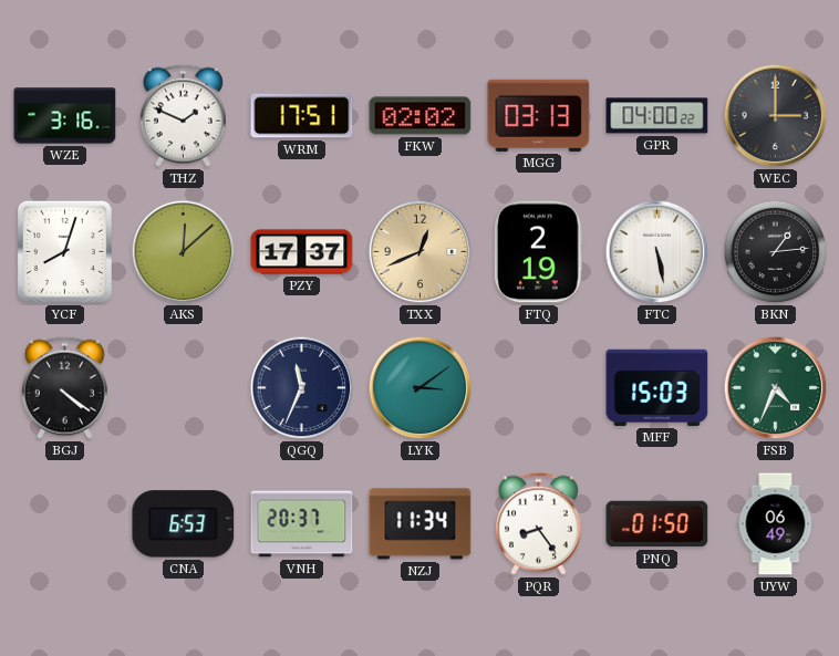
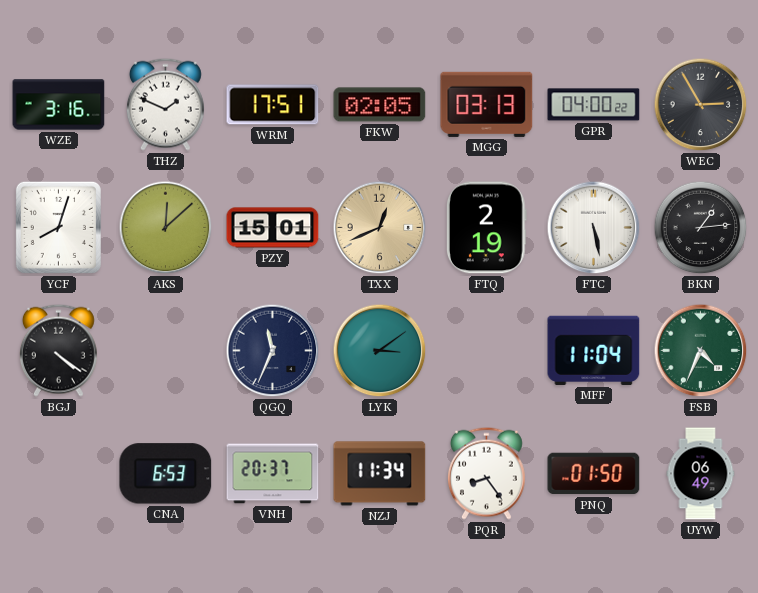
FKW: 02:02 -> 02:05
WEC: 3:00 -> 2:55
PZY: 17:37 -> 15:01
MFF: 15:03 -> 11:04
